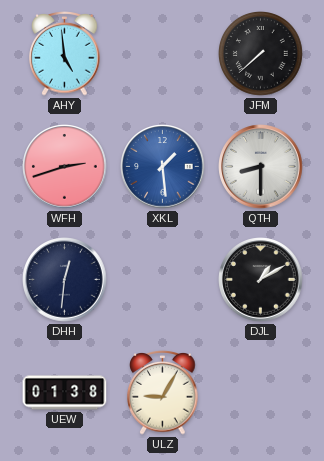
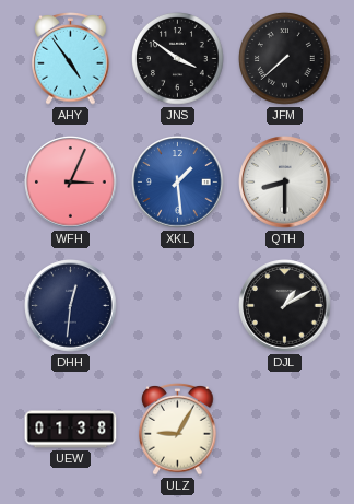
AHY: 4:59 -> 4:54
JNS: none -> 3:51
WFH: 2:42 -> 3:04
